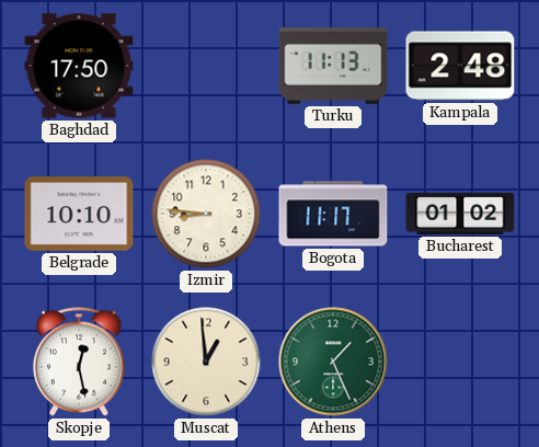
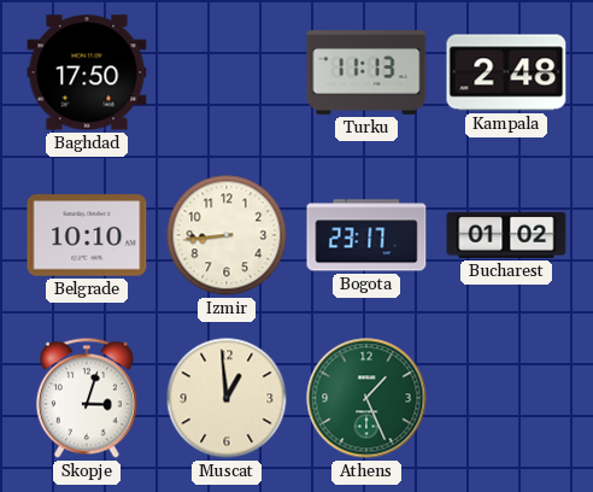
Izmir: 8:46 -> 8:44
Bogota: 11:17 -> 23:17
Skopje: 12:28 -> 3:03
